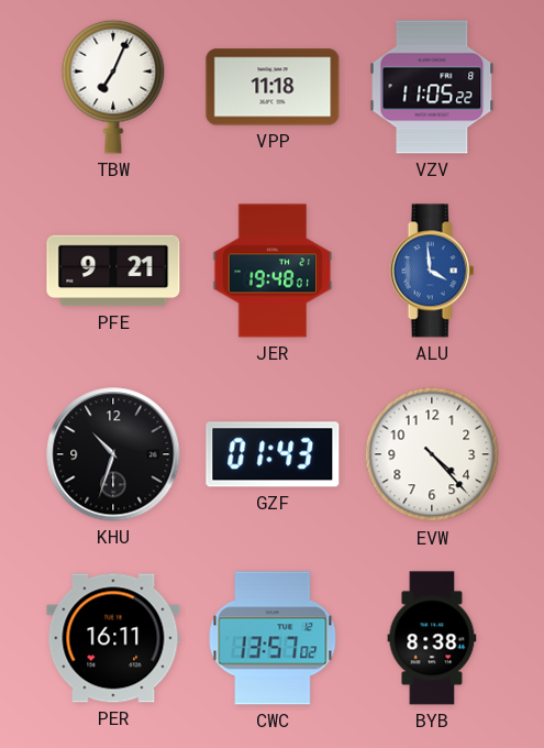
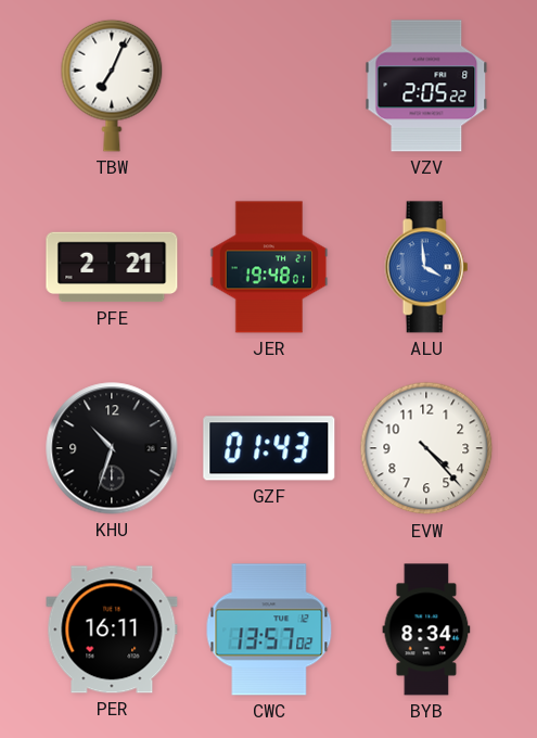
VPP: 11:18 -> none
VZV: 11:05 -> 2:05
PFE: 9:21 -> 2:21
BYB: 8:38 -> 8:34
